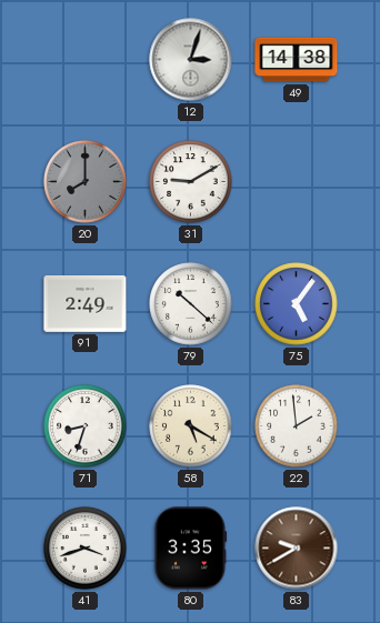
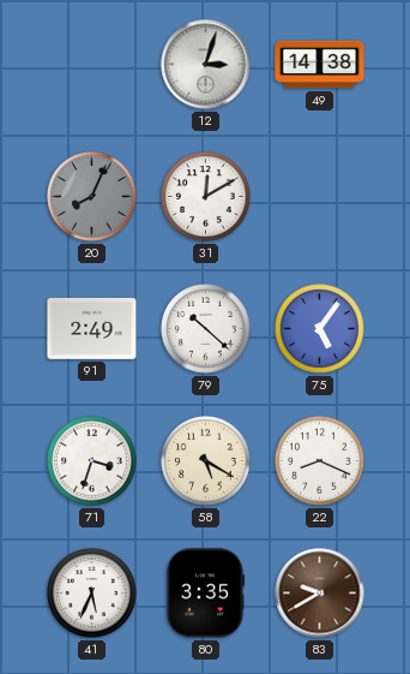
20: 8:00 -> 8:04
31: 9:10 -> 12:10
71: 8:33 -> 3:33
22: 1:59 -> 8:19
41: 3:42 -> 5:34
